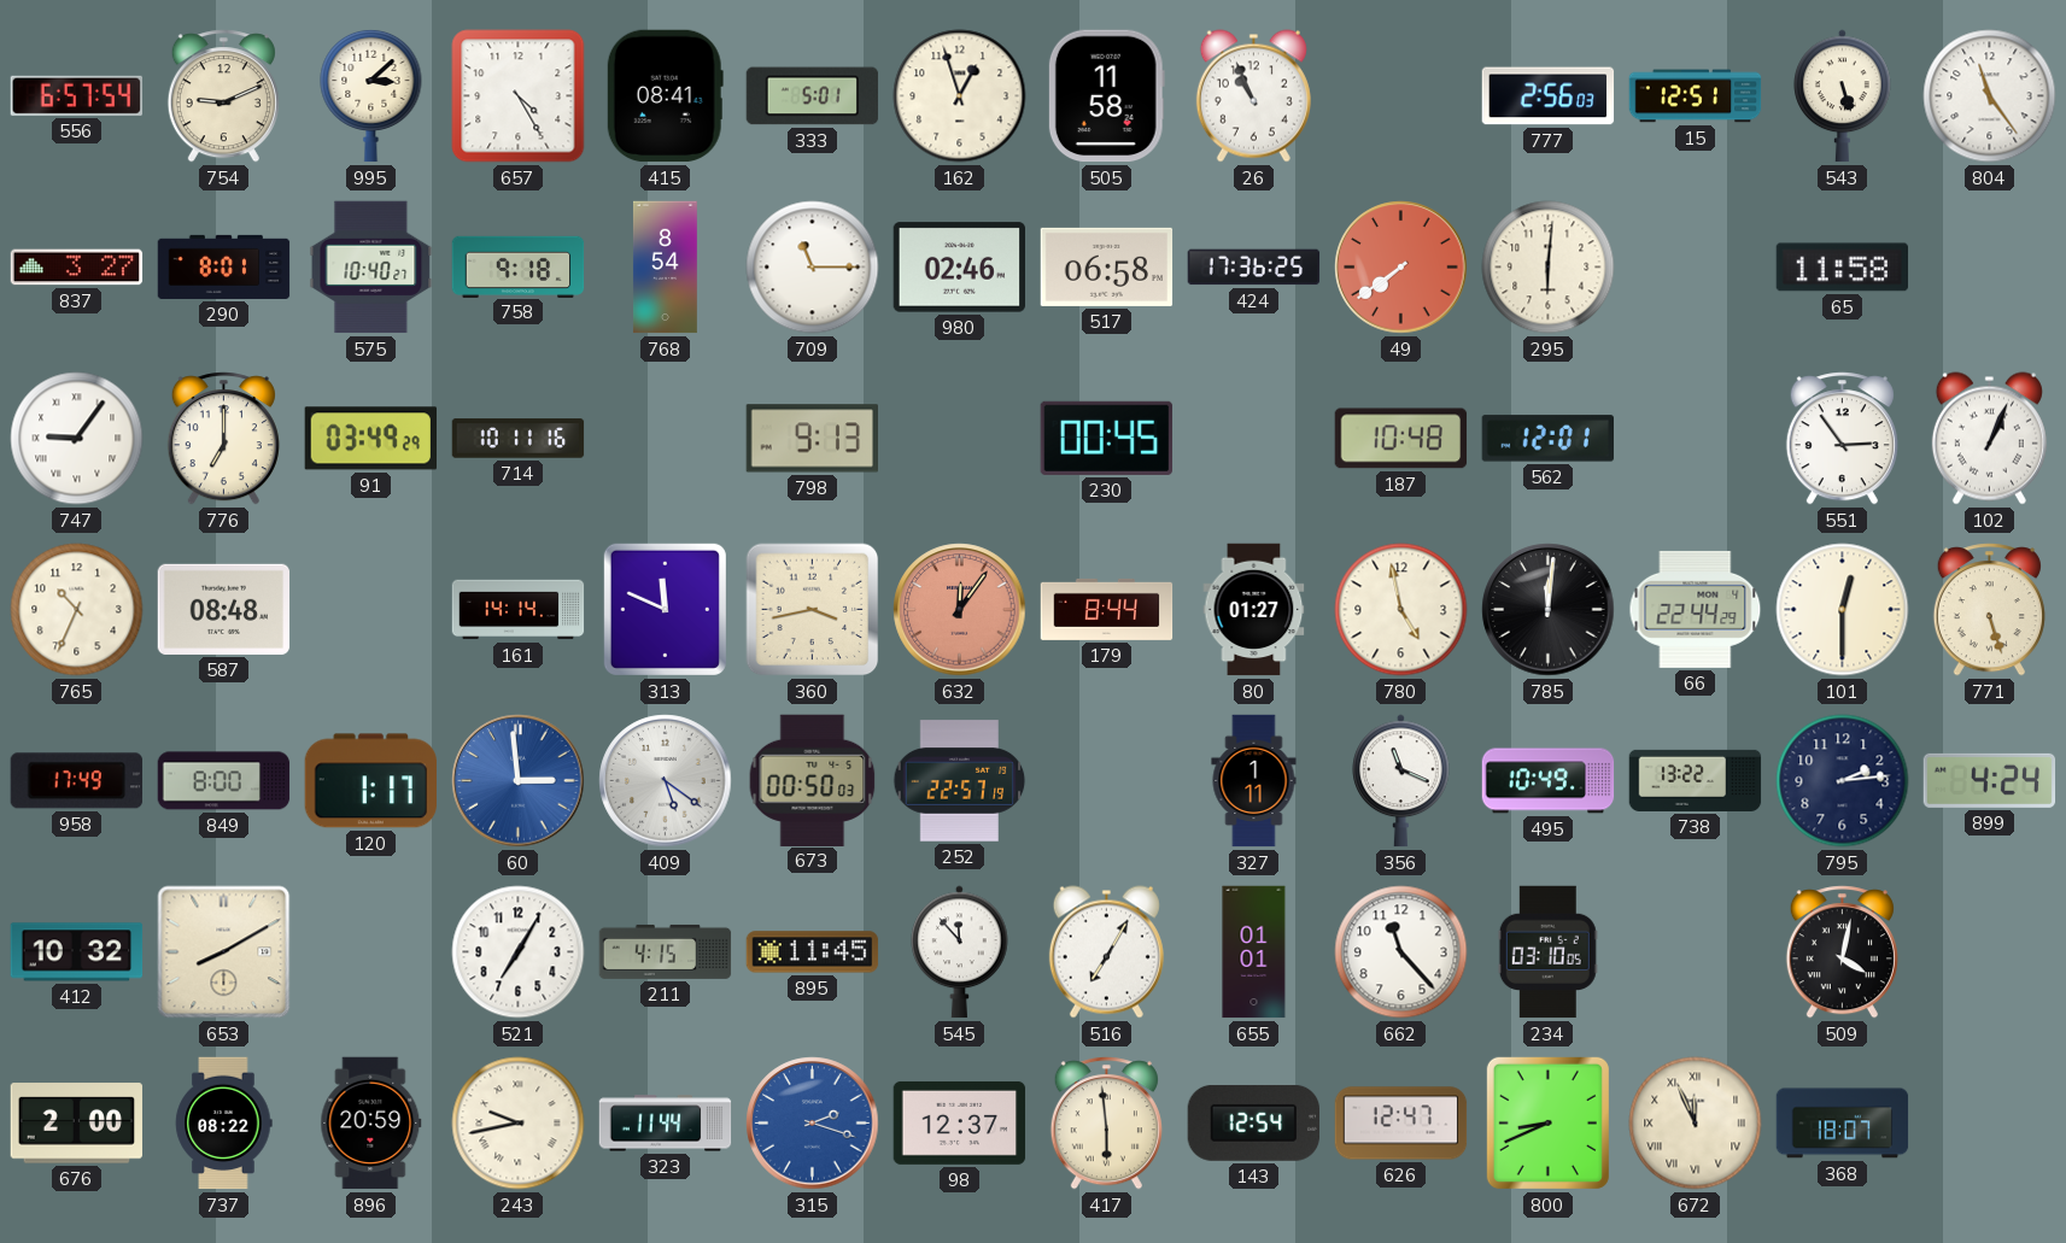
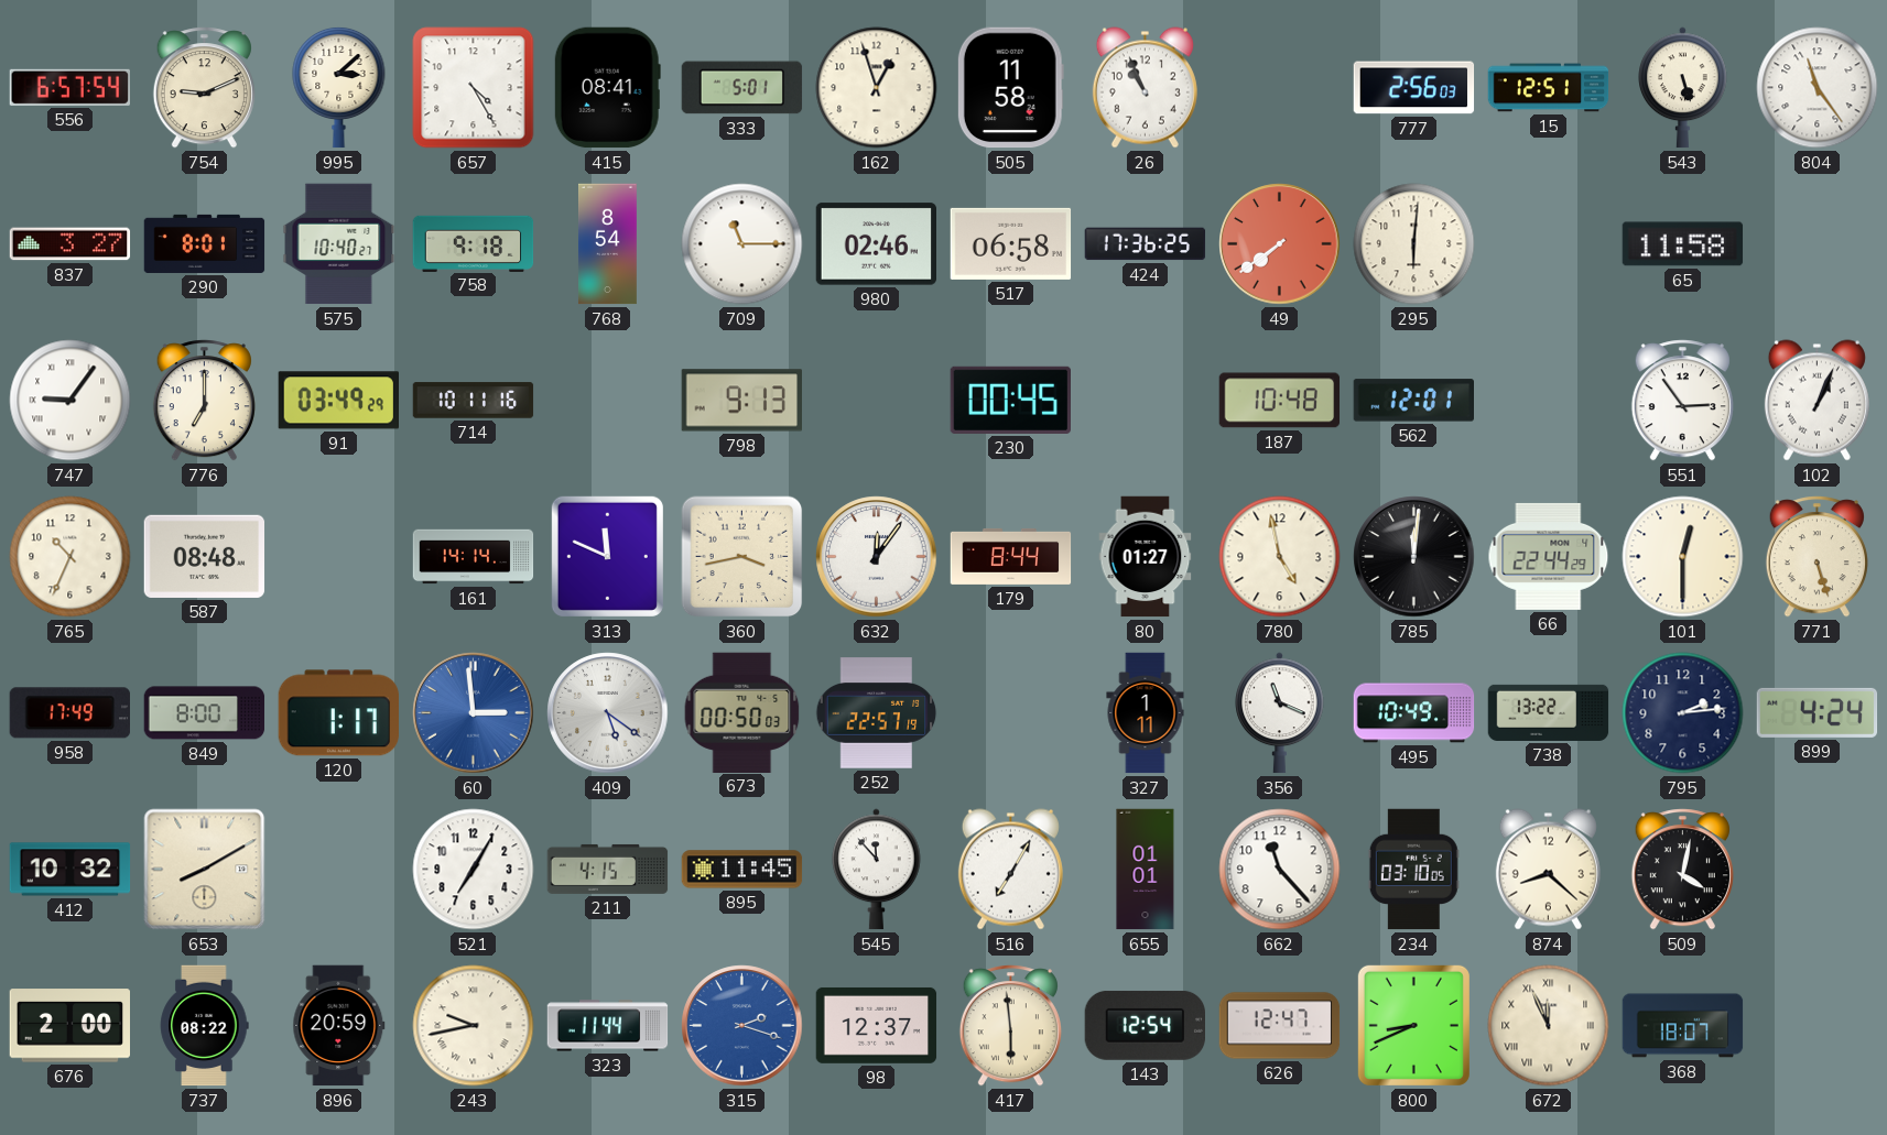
632 dial: salmon -> white
874: none -> 8:22
